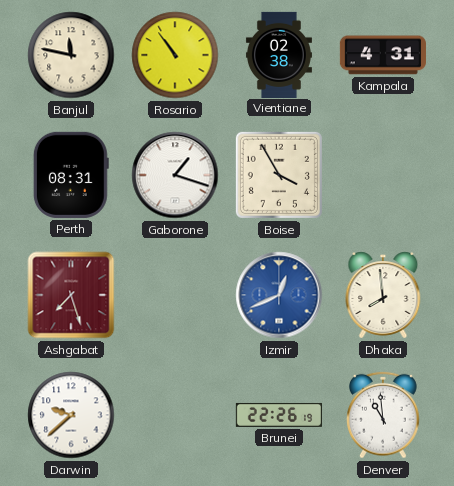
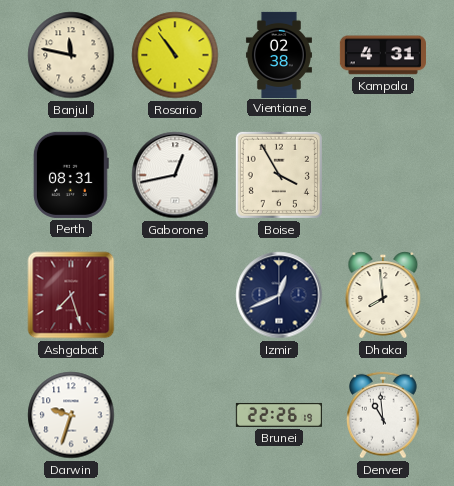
Gaborone: 1:18 -> 12:43
Izmir dial: blue -> navy
Darwin: 9:38 -> 9:33
